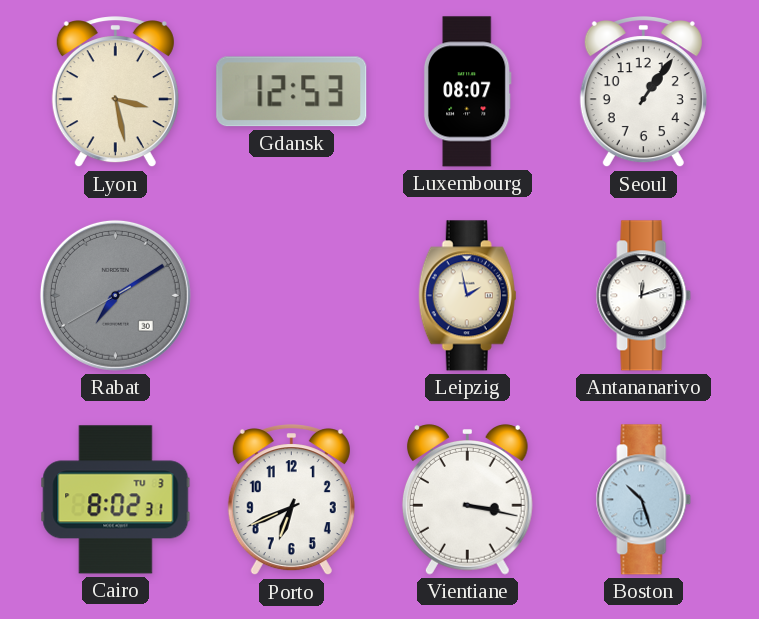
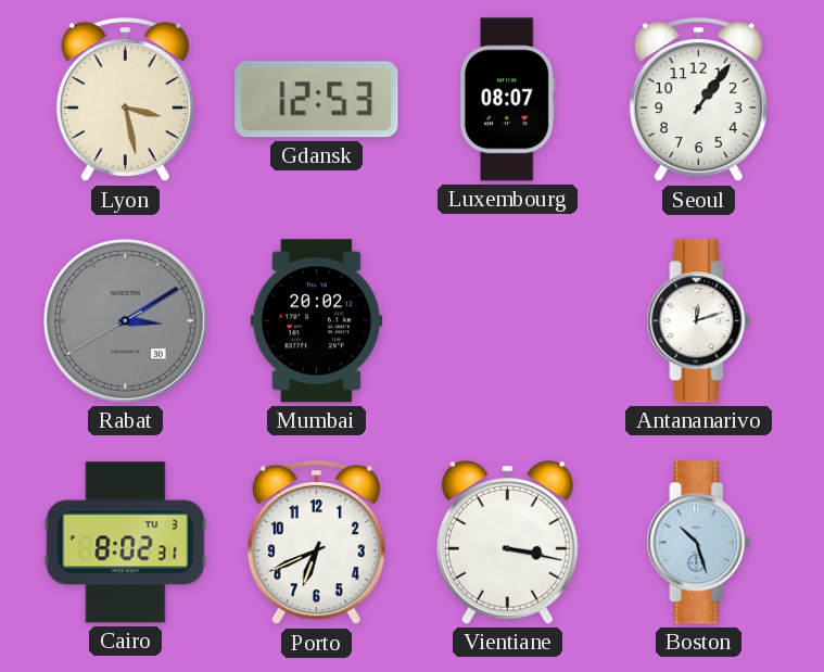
Rabat: 7:09 -> 3:09
Mumbai: none -> 20:02
Leipzig: 1:58 -> none
